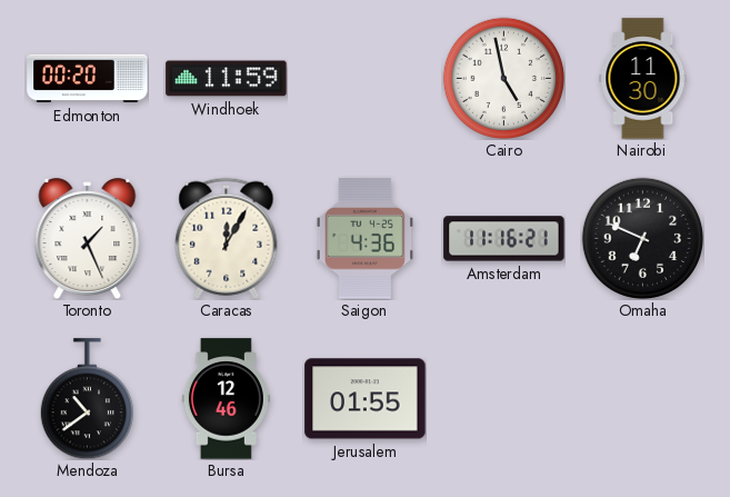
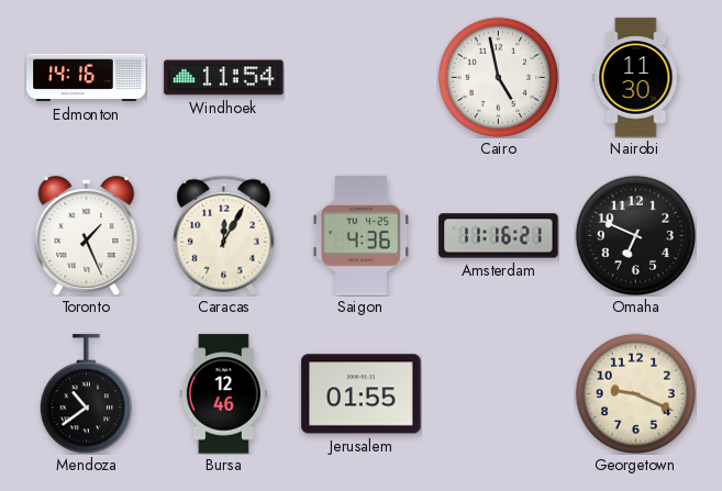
Edmonton: 00:20 -> 14:16
Windhoek: 11:59 -> 11:54
Georgetown: none -> 9:19
